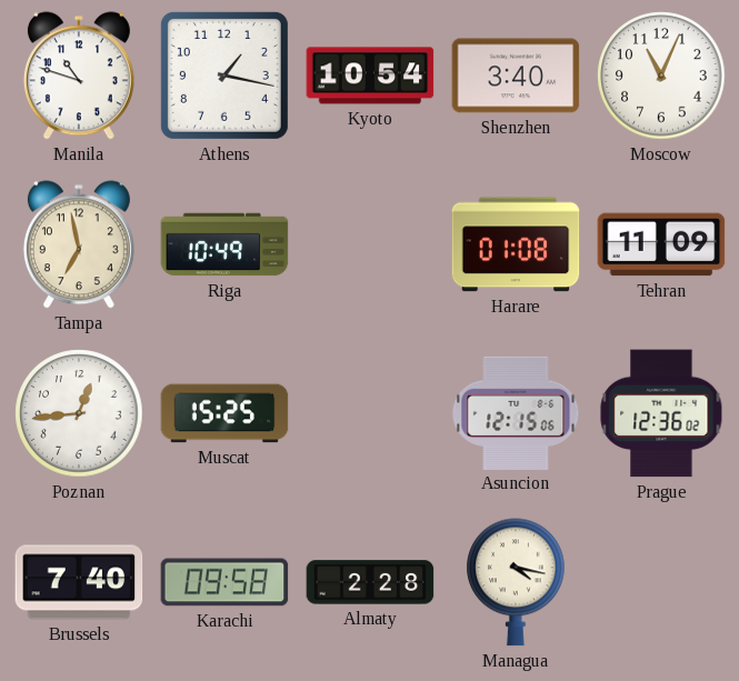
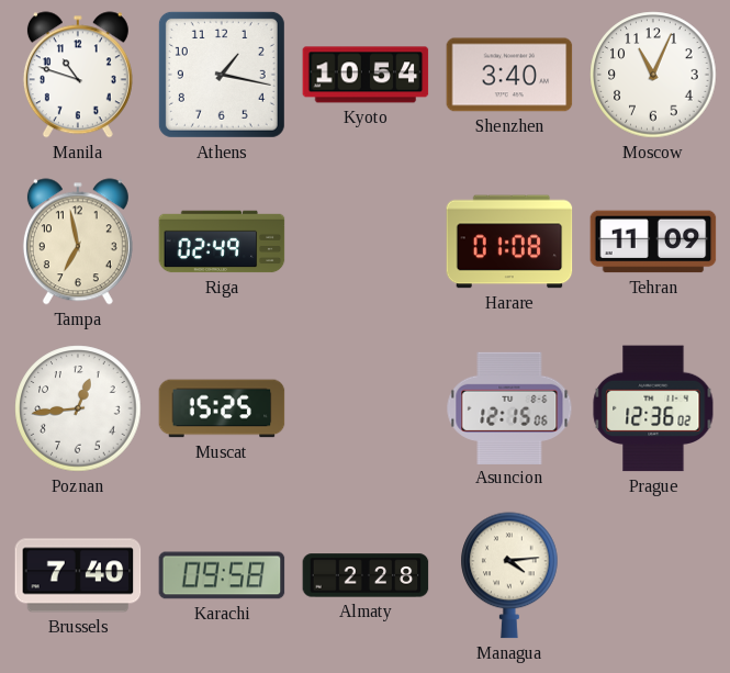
Riga: 10:49 -> 02:49
Managua: 4:17 -> 4:14
